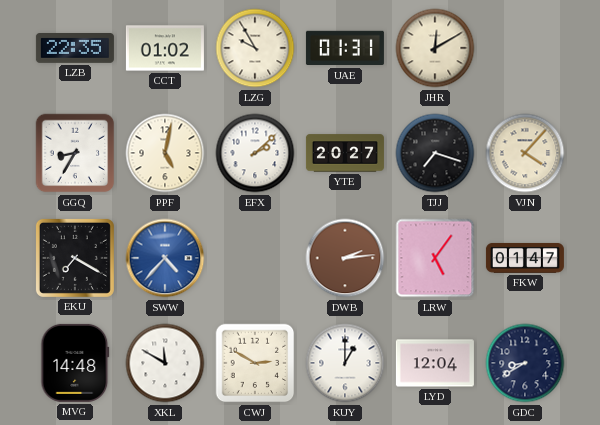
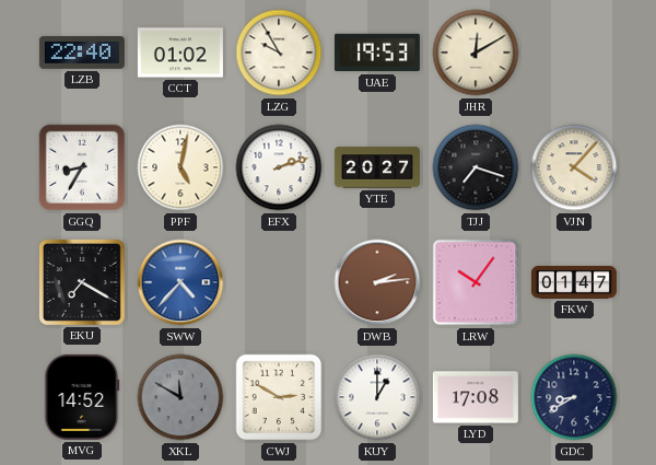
LZB: 22:35 -> 22:40
UAE: 01:31 -> 19:53
EFX: 2:08 -> 2:12
LRW: 5:06 -> 10:06
MVG: 14:48 -> 14:52
XKL dial: white -> grey
LYD: 12:04 -> 17:08
